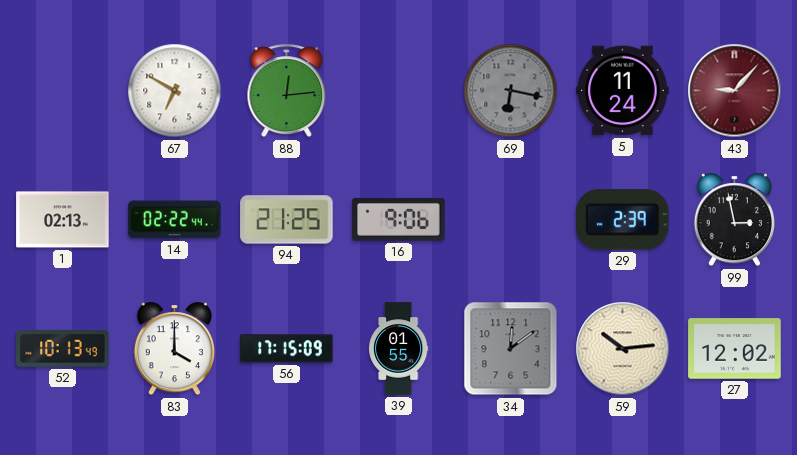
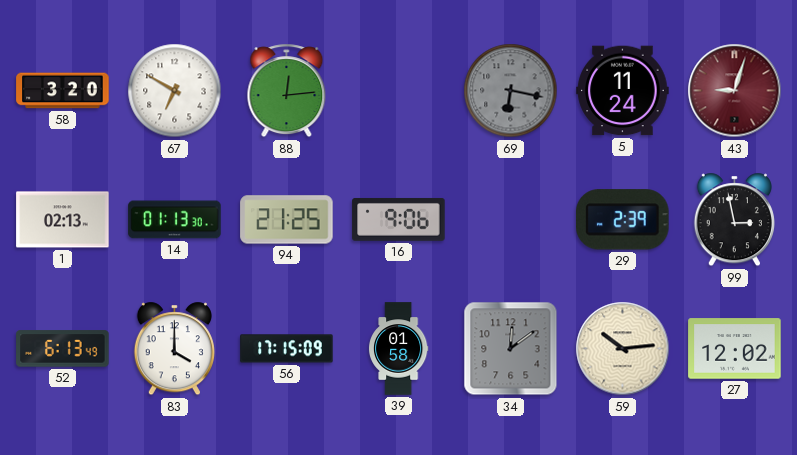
58: none -> 3:20
43: 9:07 -> 9:03
14: 02:22 -> 01:13
52: 10:13 -> 6:13
39: 01:55 -> 01:58
